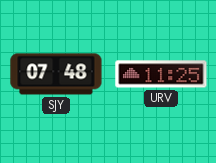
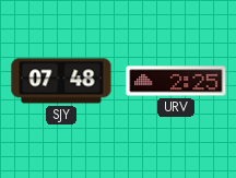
URV: 11:25 -> 2:25
